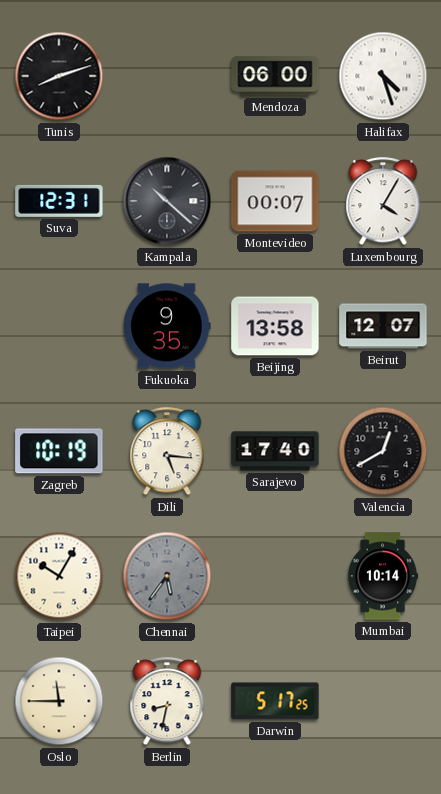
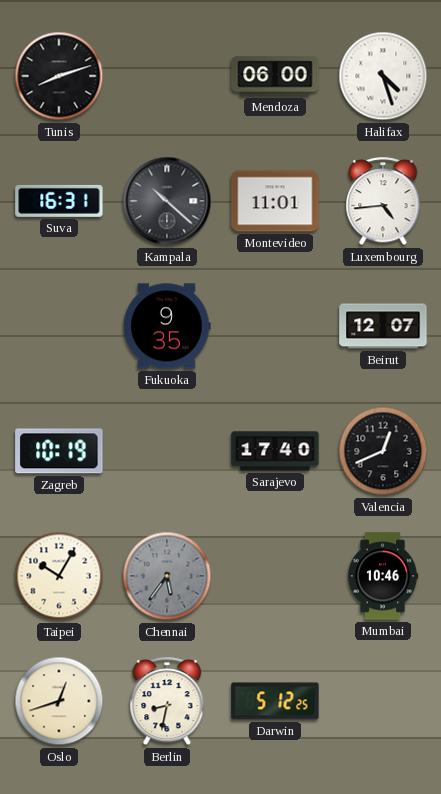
Suva: 12:31 -> 16:31
Montevideo: 00:07 -> 11:01
Luxembourg: 4:05 -> 4:44
Beijing: 13:58 -> none
Dili: 5:16 -> none
Valencia: 12:40 -> 12:41
Mumbai: 10:14 -> 10:46
Oslo: 11:45 -> 12:42
Darwin: 5:17 -> 5:12
